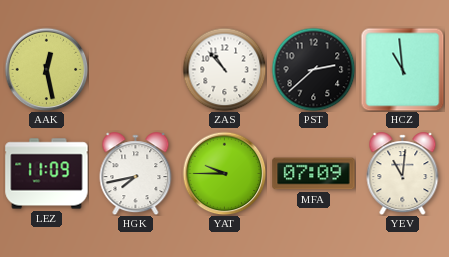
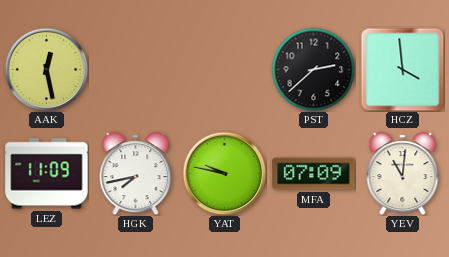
ZAS: 10:53 -> none
HCZ: 10:59 -> 3:59
YAT: 9:45 -> 9:47
